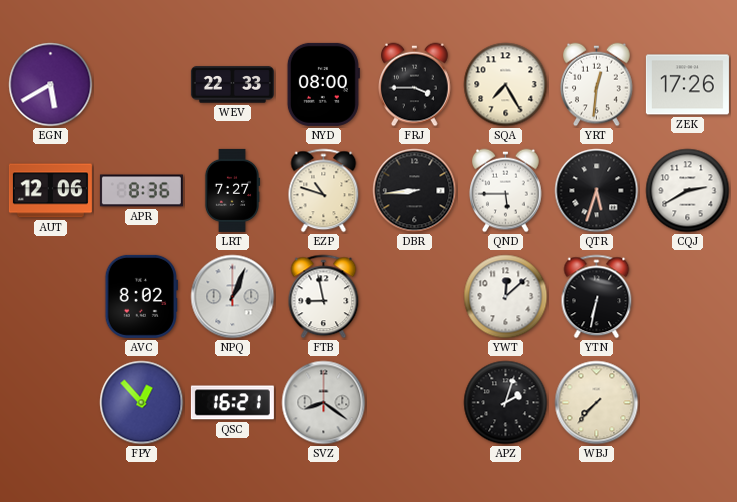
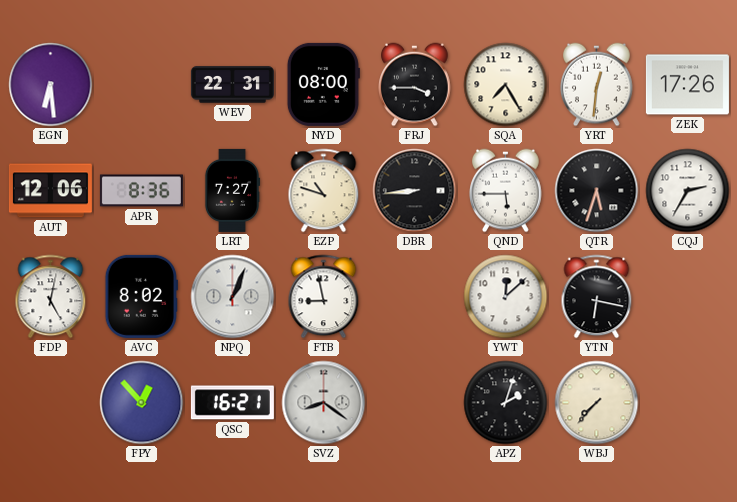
EGN: 5:40 -> 6:29
WEV: 22:33 -> 22:31
CQJ: 2:40 -> 2:35
FDP: none -> 5:02
YTN: 6:32 -> 6:17
